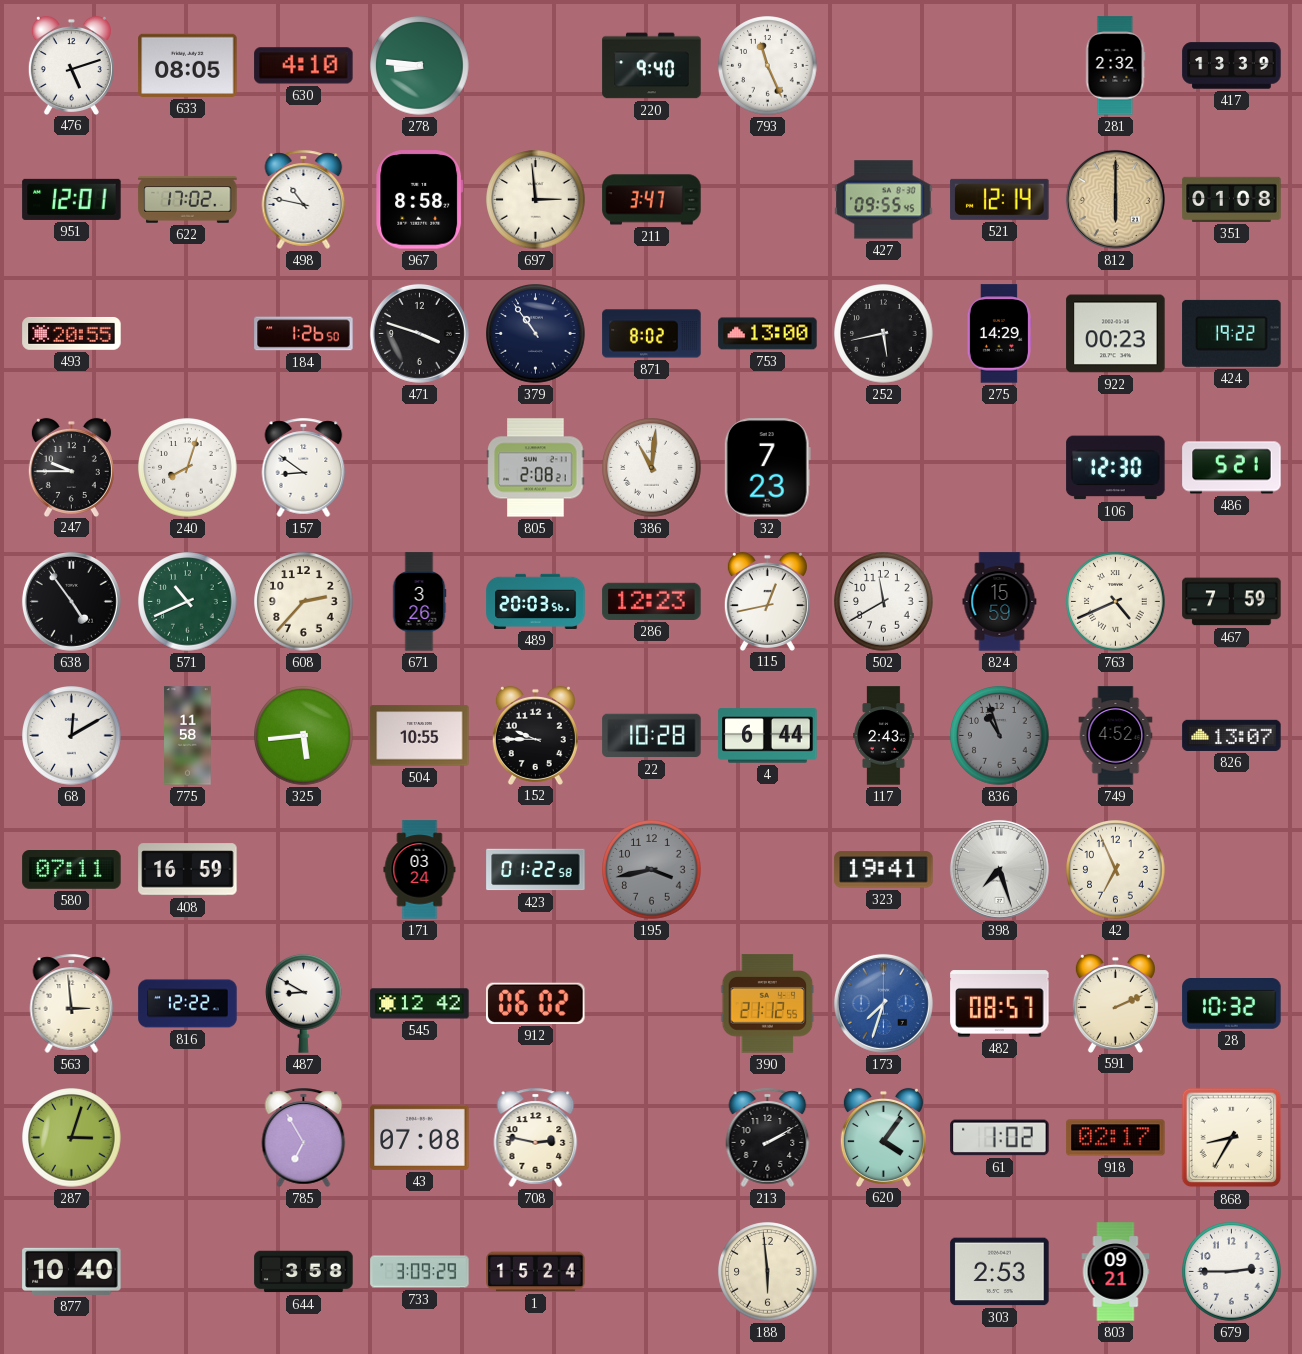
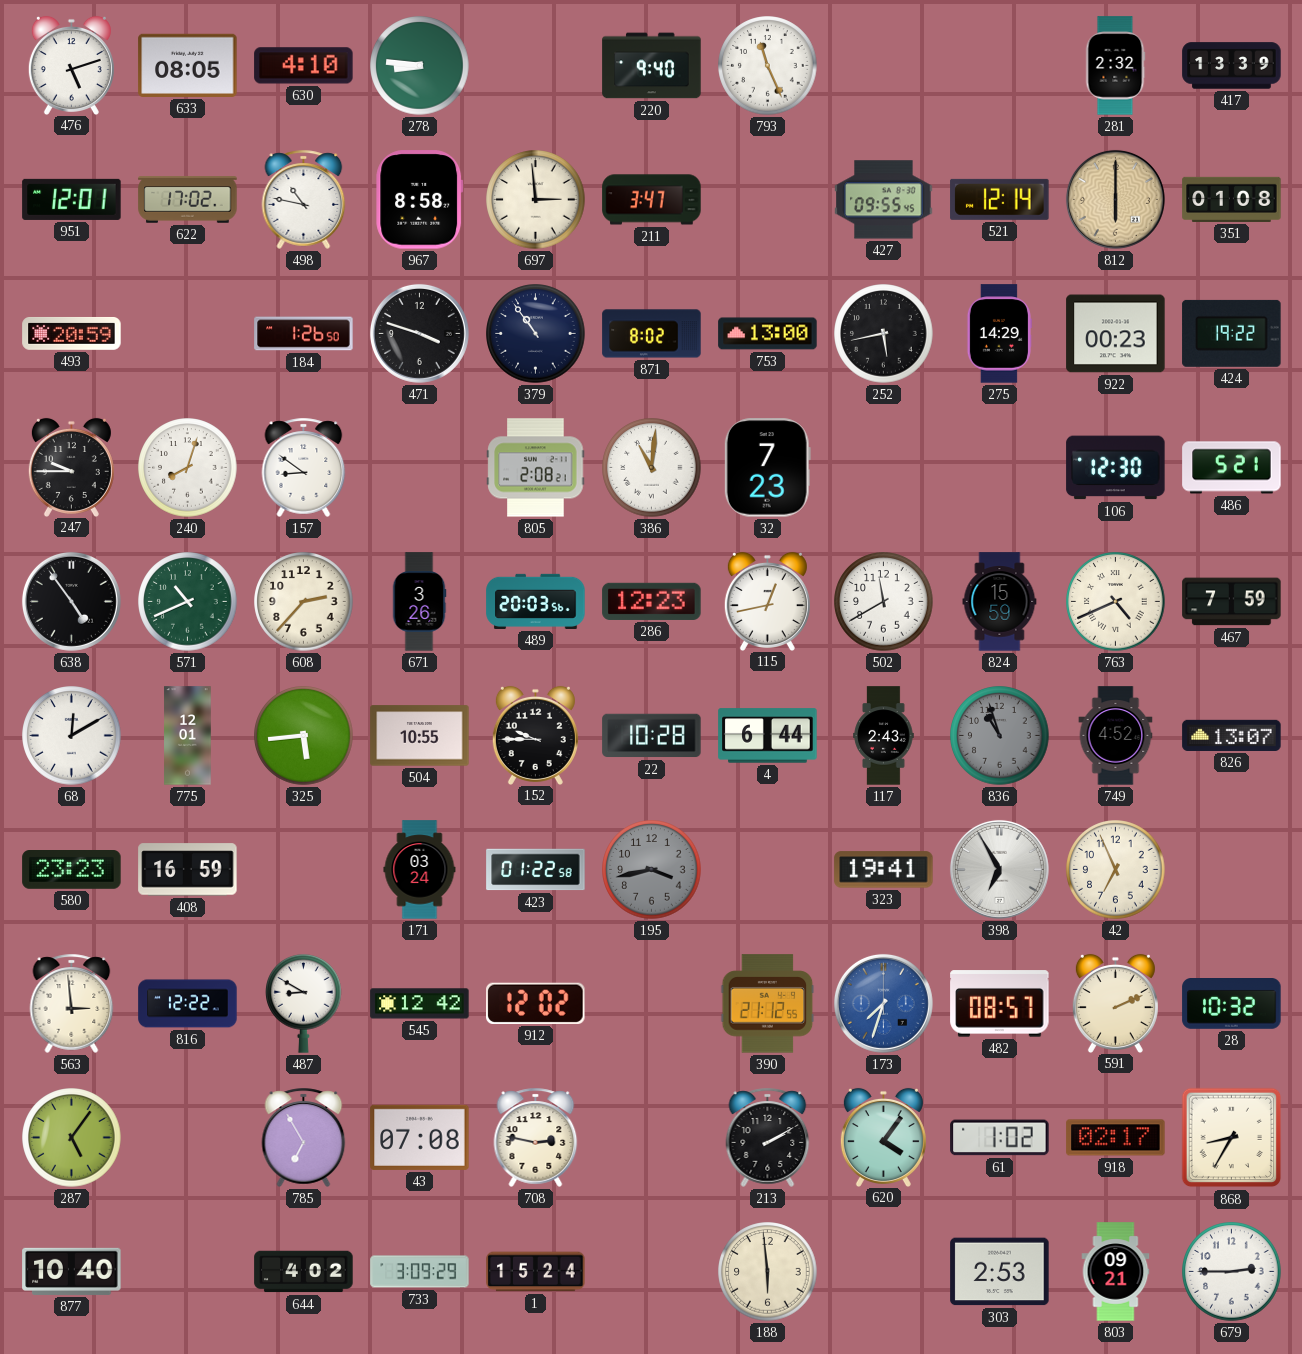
493: 20:55 -> 20:59
775: 11:58 -> 12:01
580: 07:11 -> 23:23
398: 7:27 -> 6:55
912: 06:02 -> 12:02
287: 3:03 -> 5:06
644: 3:58 -> 4:02
